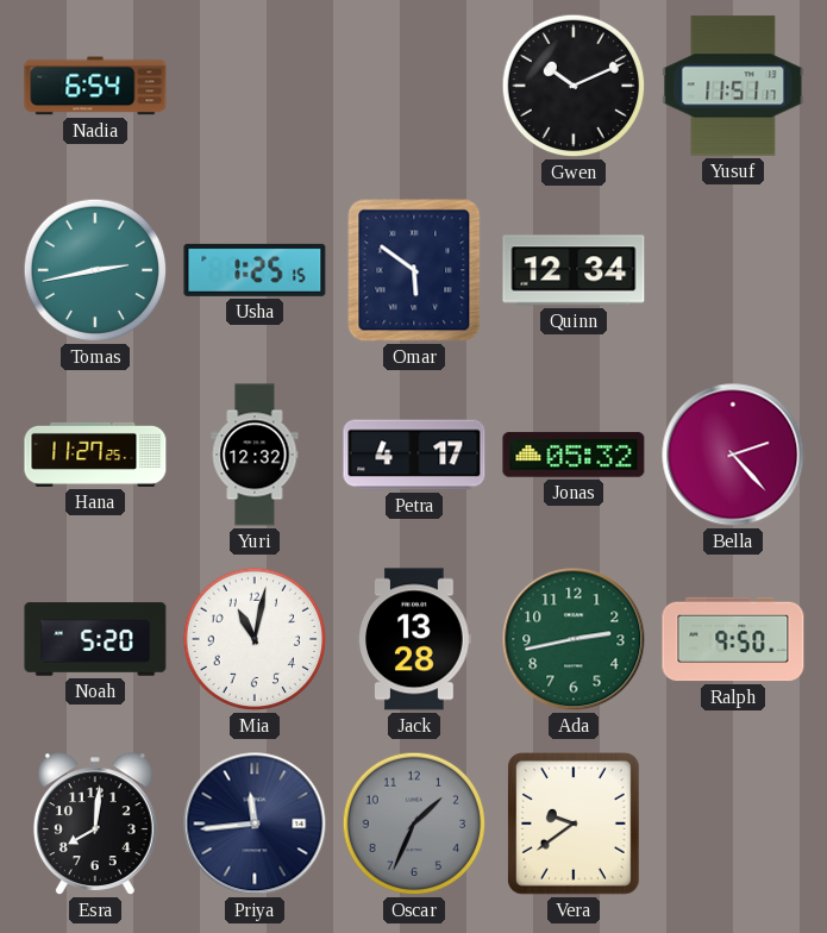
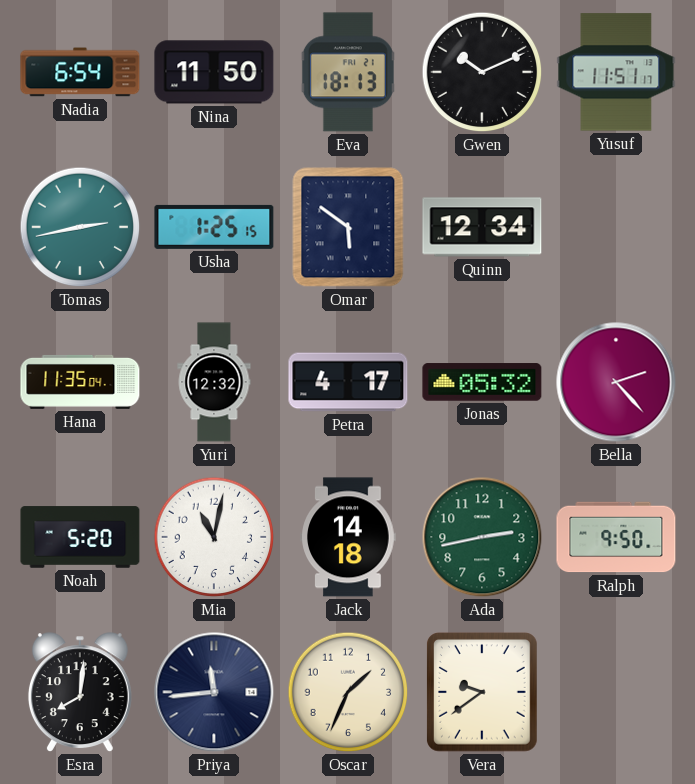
Nina: none -> 11:50
Eva: none -> 18:13
Hana: 11:27 -> 11:35
Jack: 13:28 -> 14:18
Oscar dial: grey -> cream
